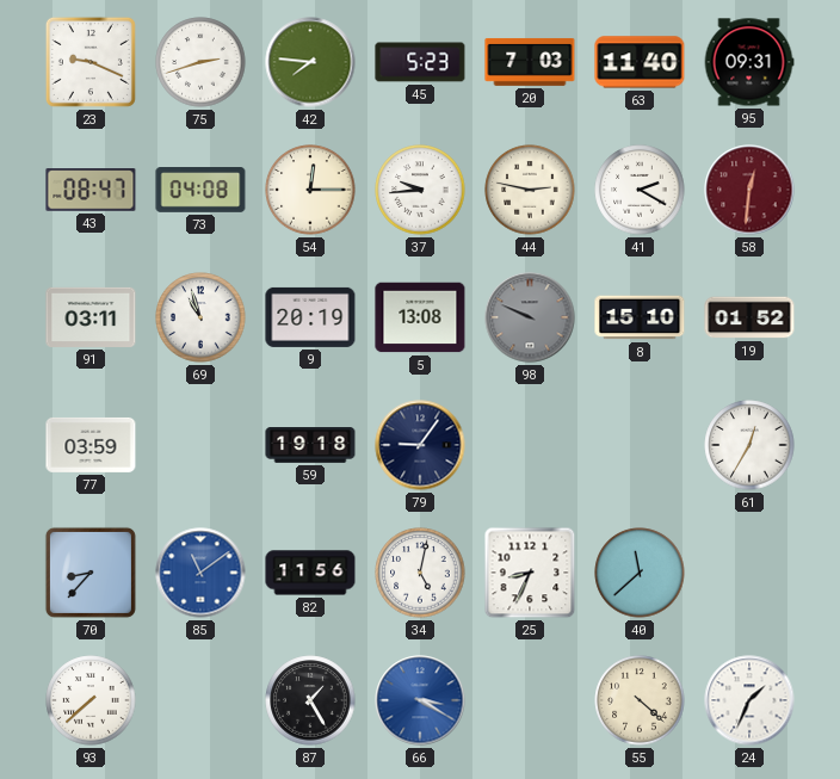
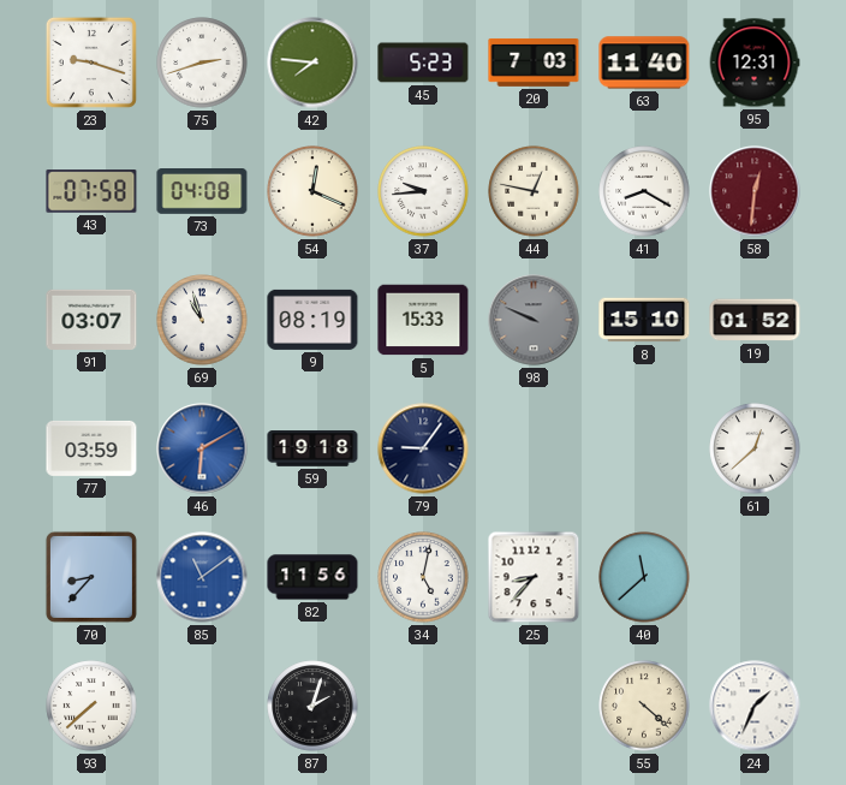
23: 9:19 -> 9:18
95: 09:31 -> 12:31
43: 08:47 -> 07:58
54: 12:15 -> 12:19
44: 2:47 -> 12:47
41: 2:20 -> 8:20
91: 03:11 -> 03:07
9: 20:19 -> 08:19
5: 13:08 -> 15:33
46: none -> 6:10
61: 12:35 -> 12:38
25: 8:34 -> 8:37
87: 1:25 -> 2:03
66: 3:20 -> none
